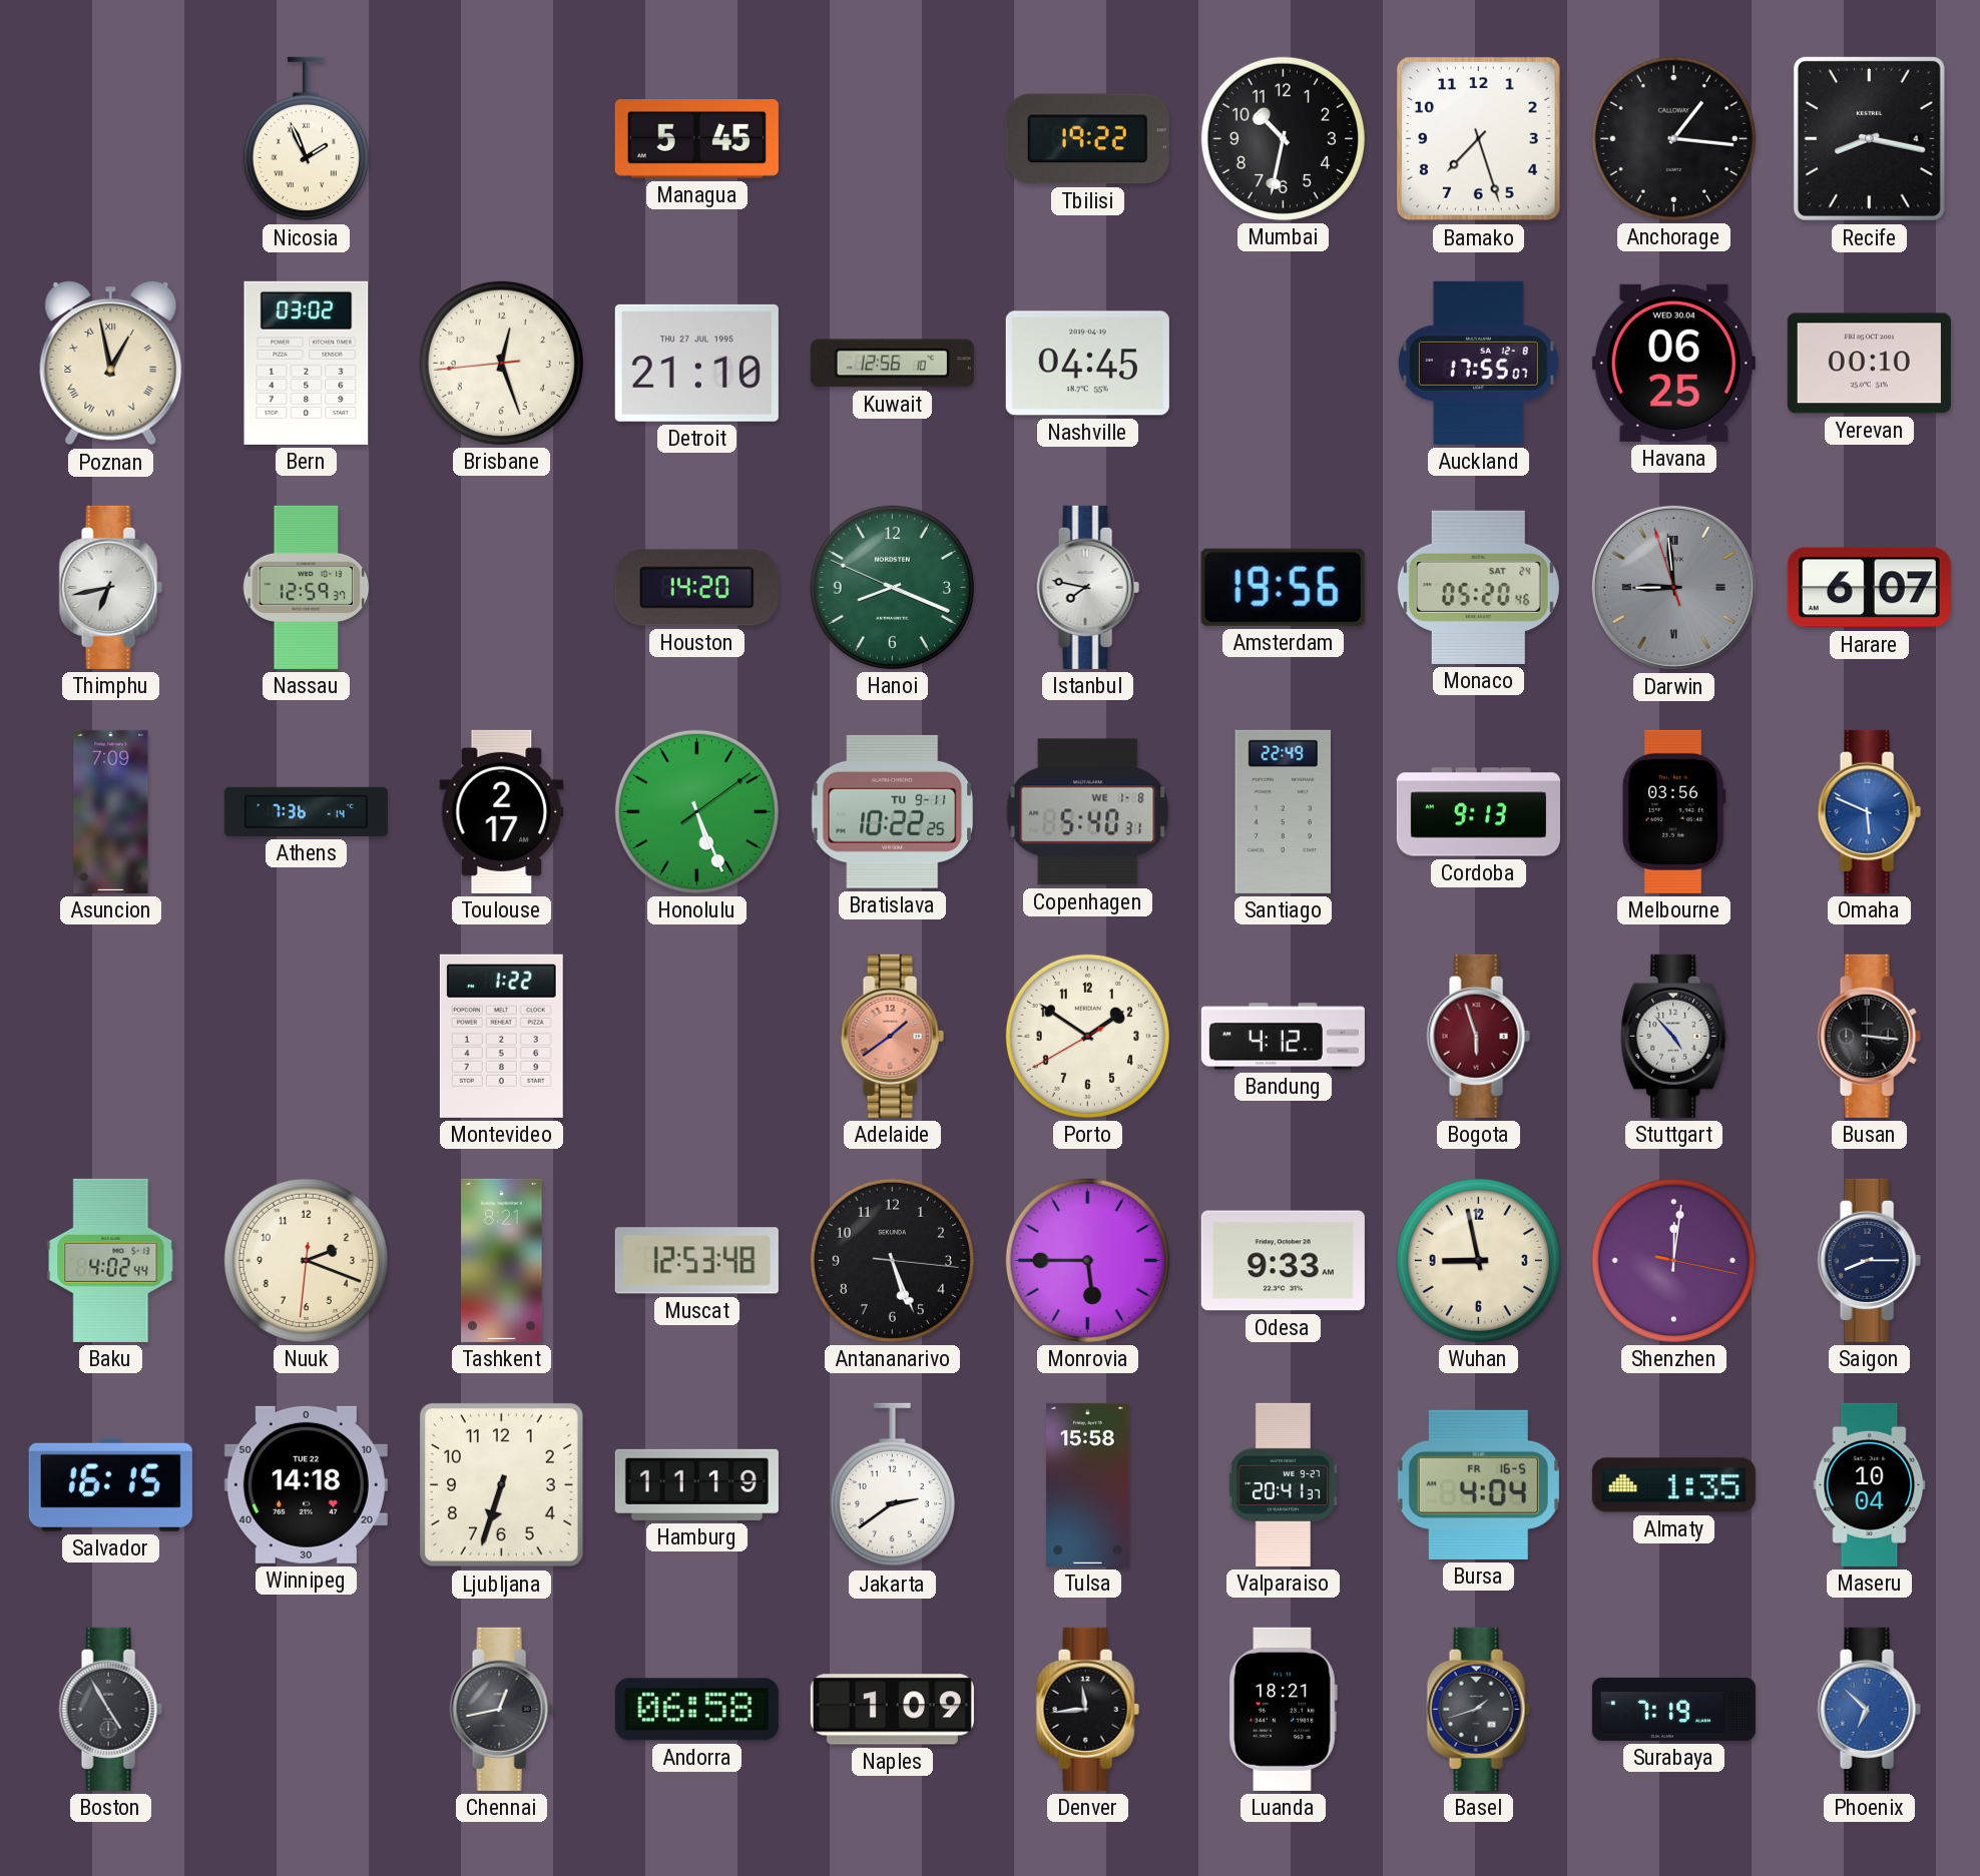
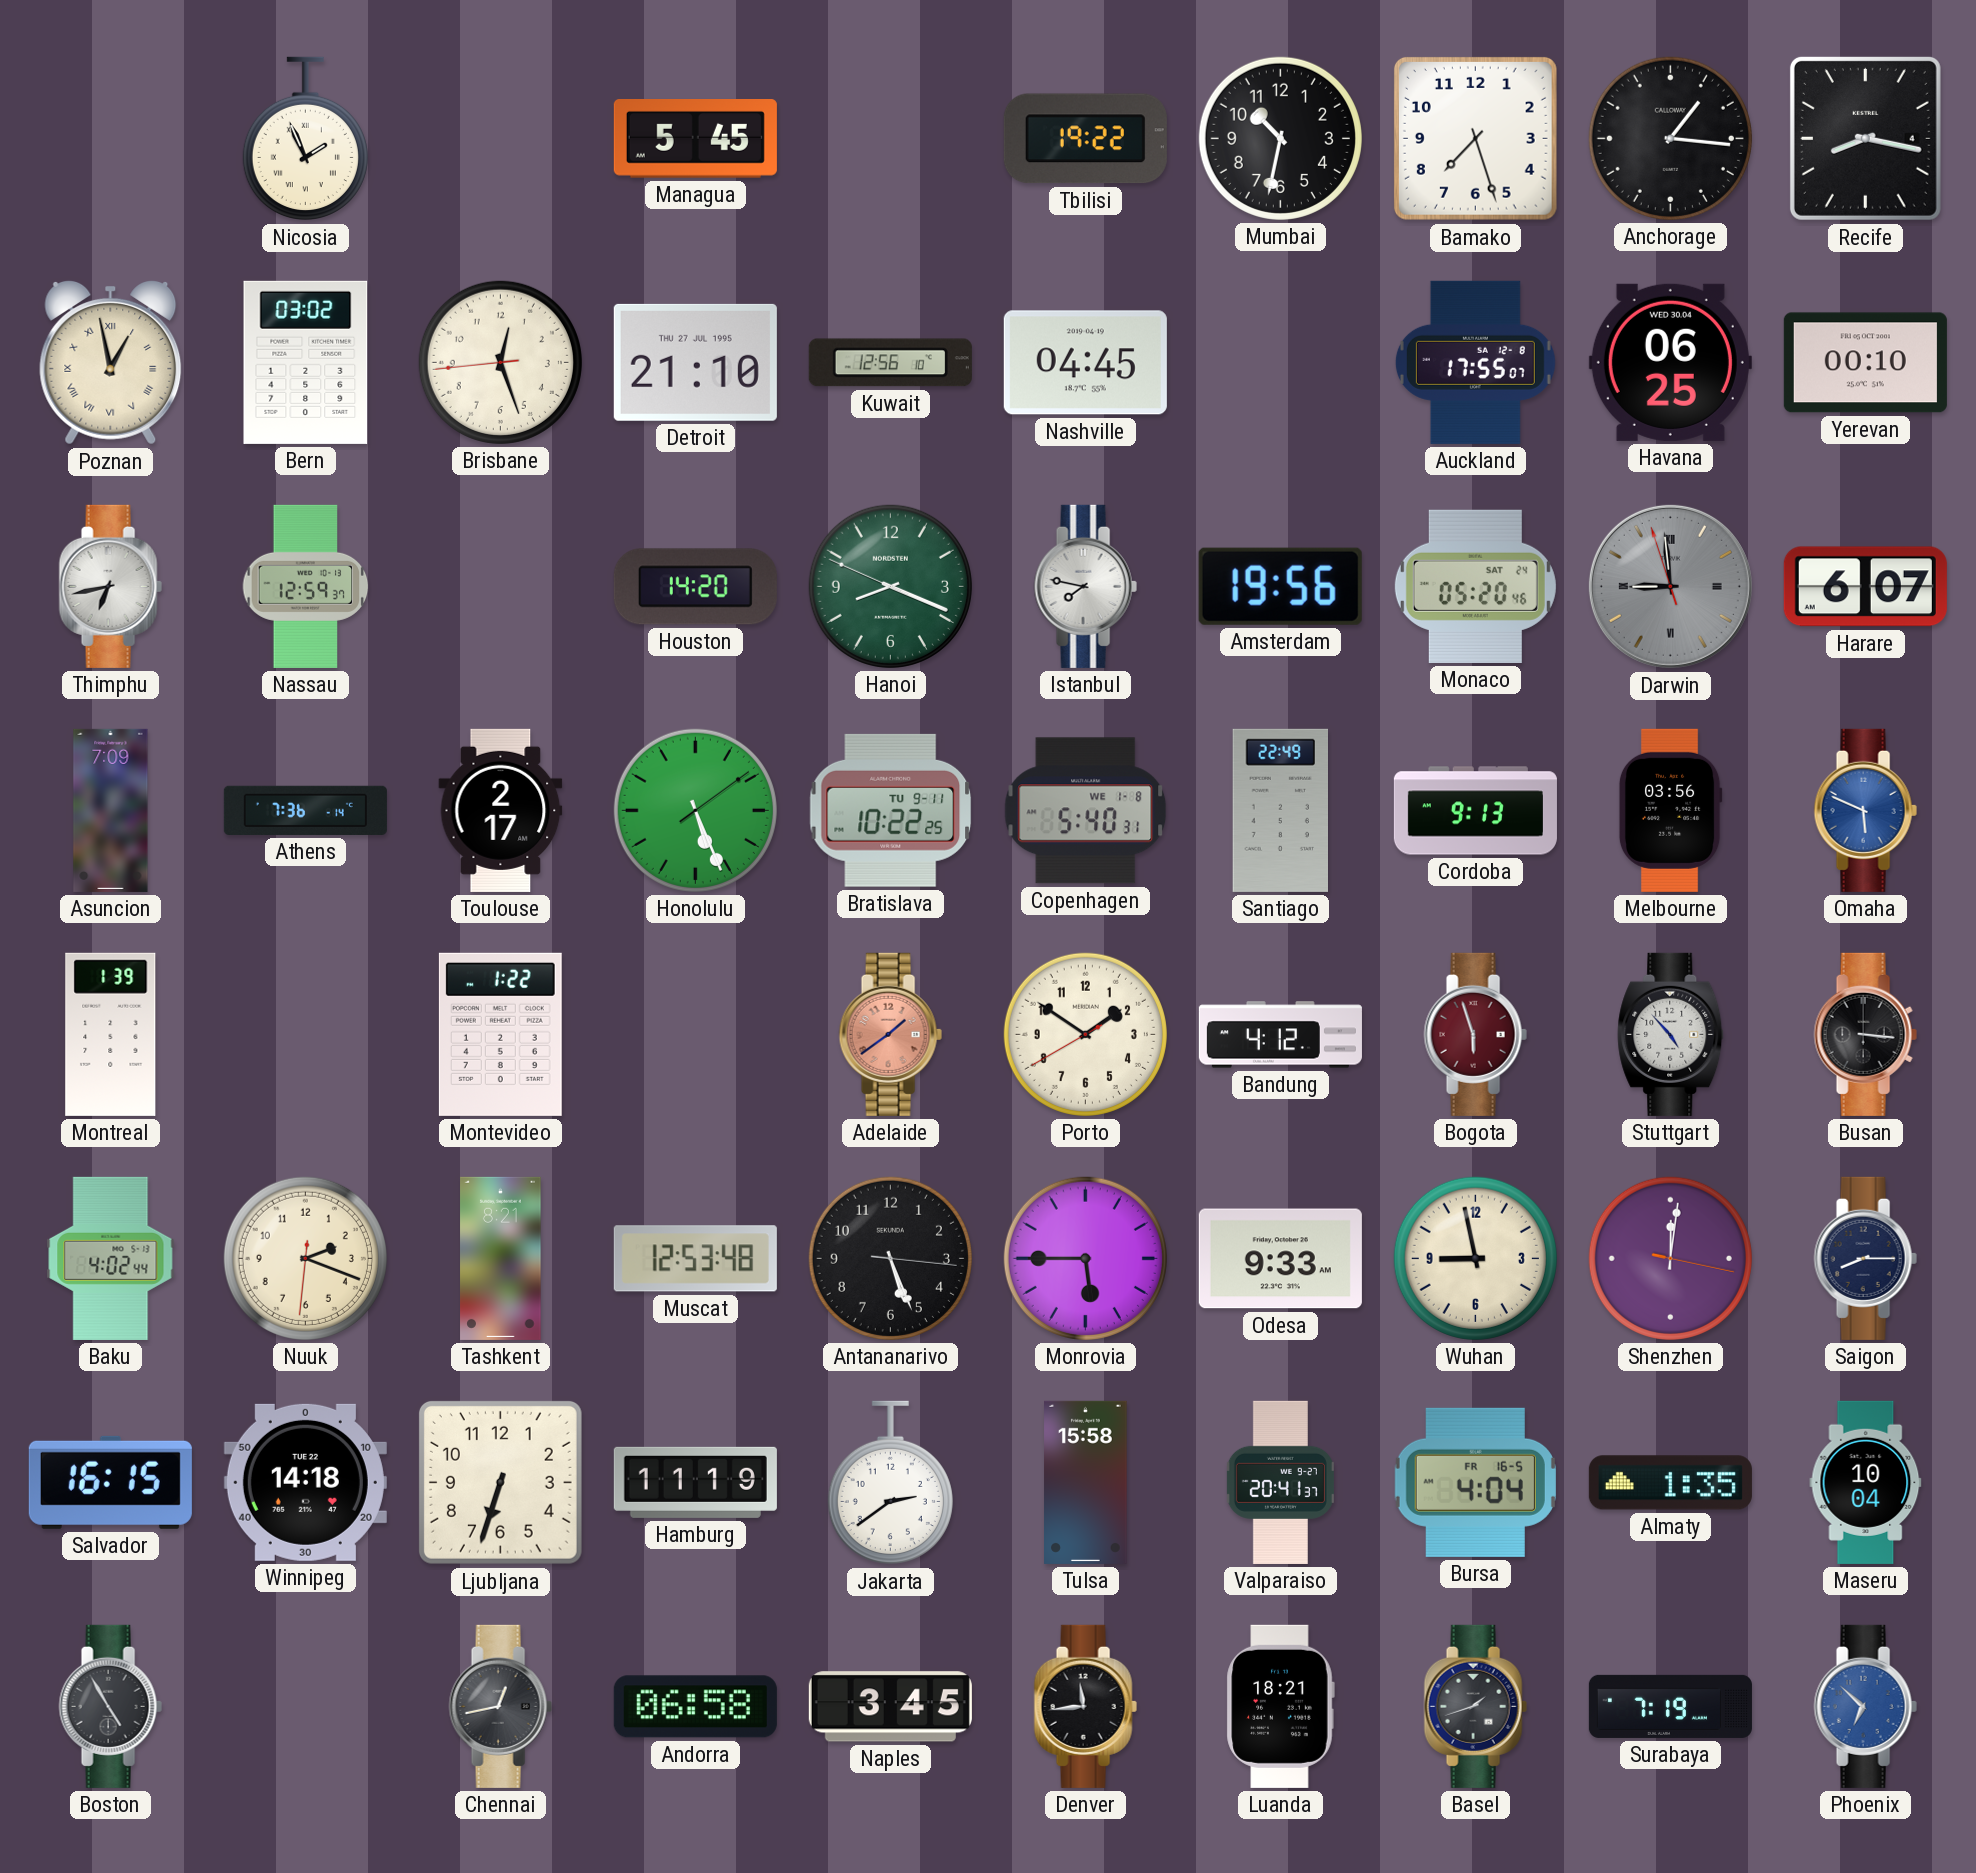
Montreal: none -> 1:39
Naples: 1:09 -> 3:45
